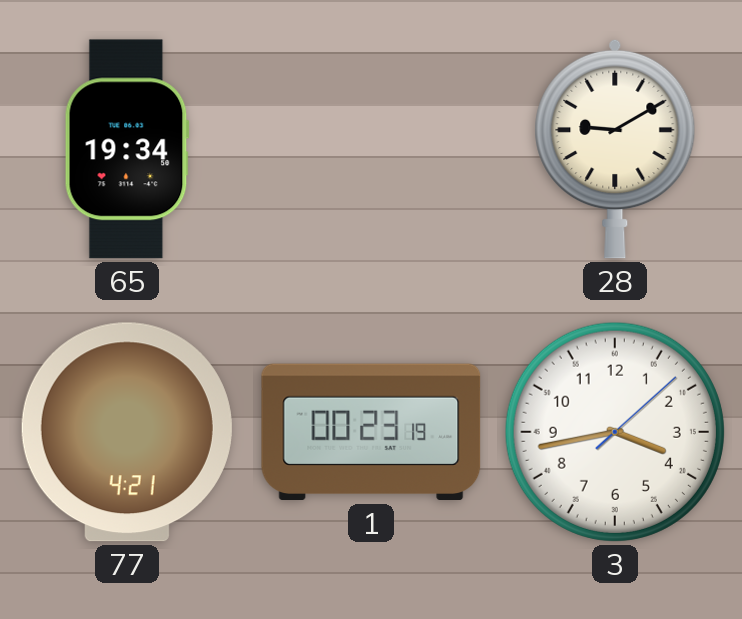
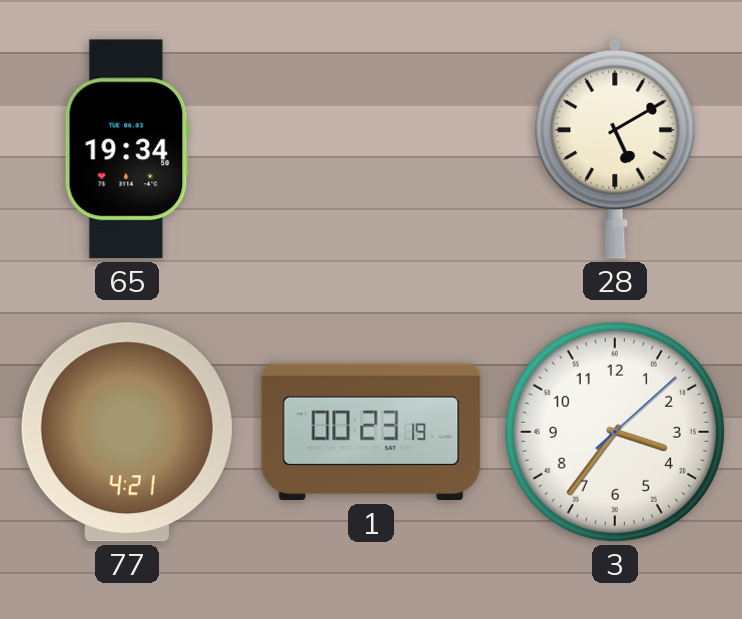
28: 9:10 -> 5:10
3: 3:43 -> 3:36
